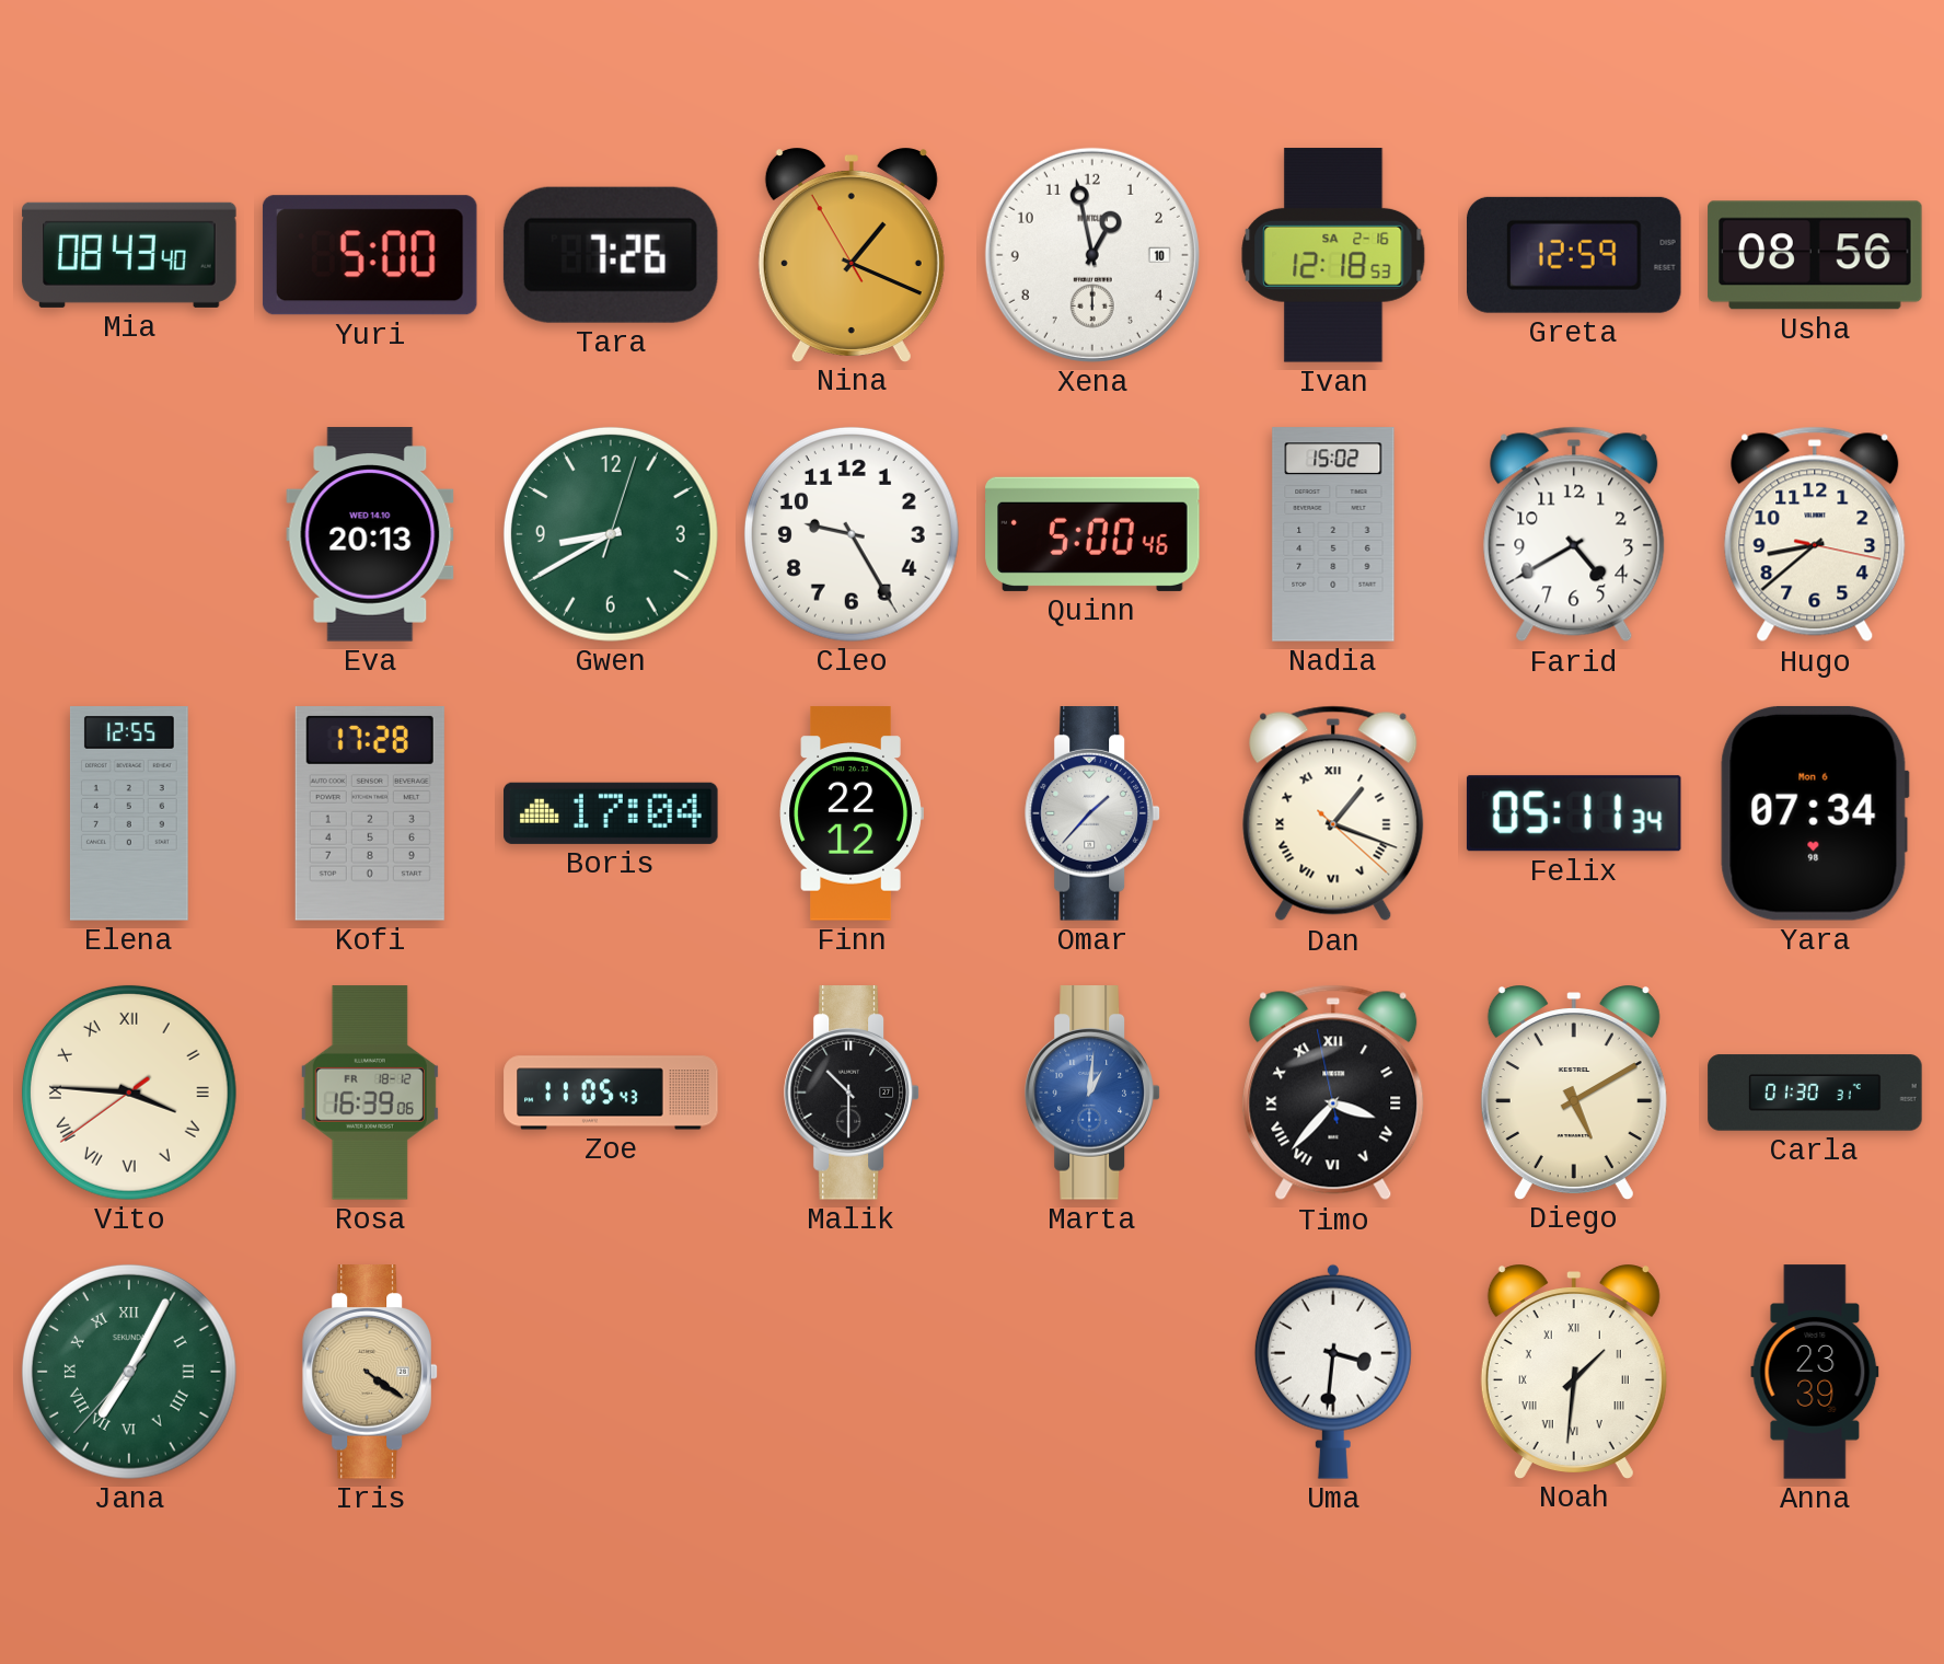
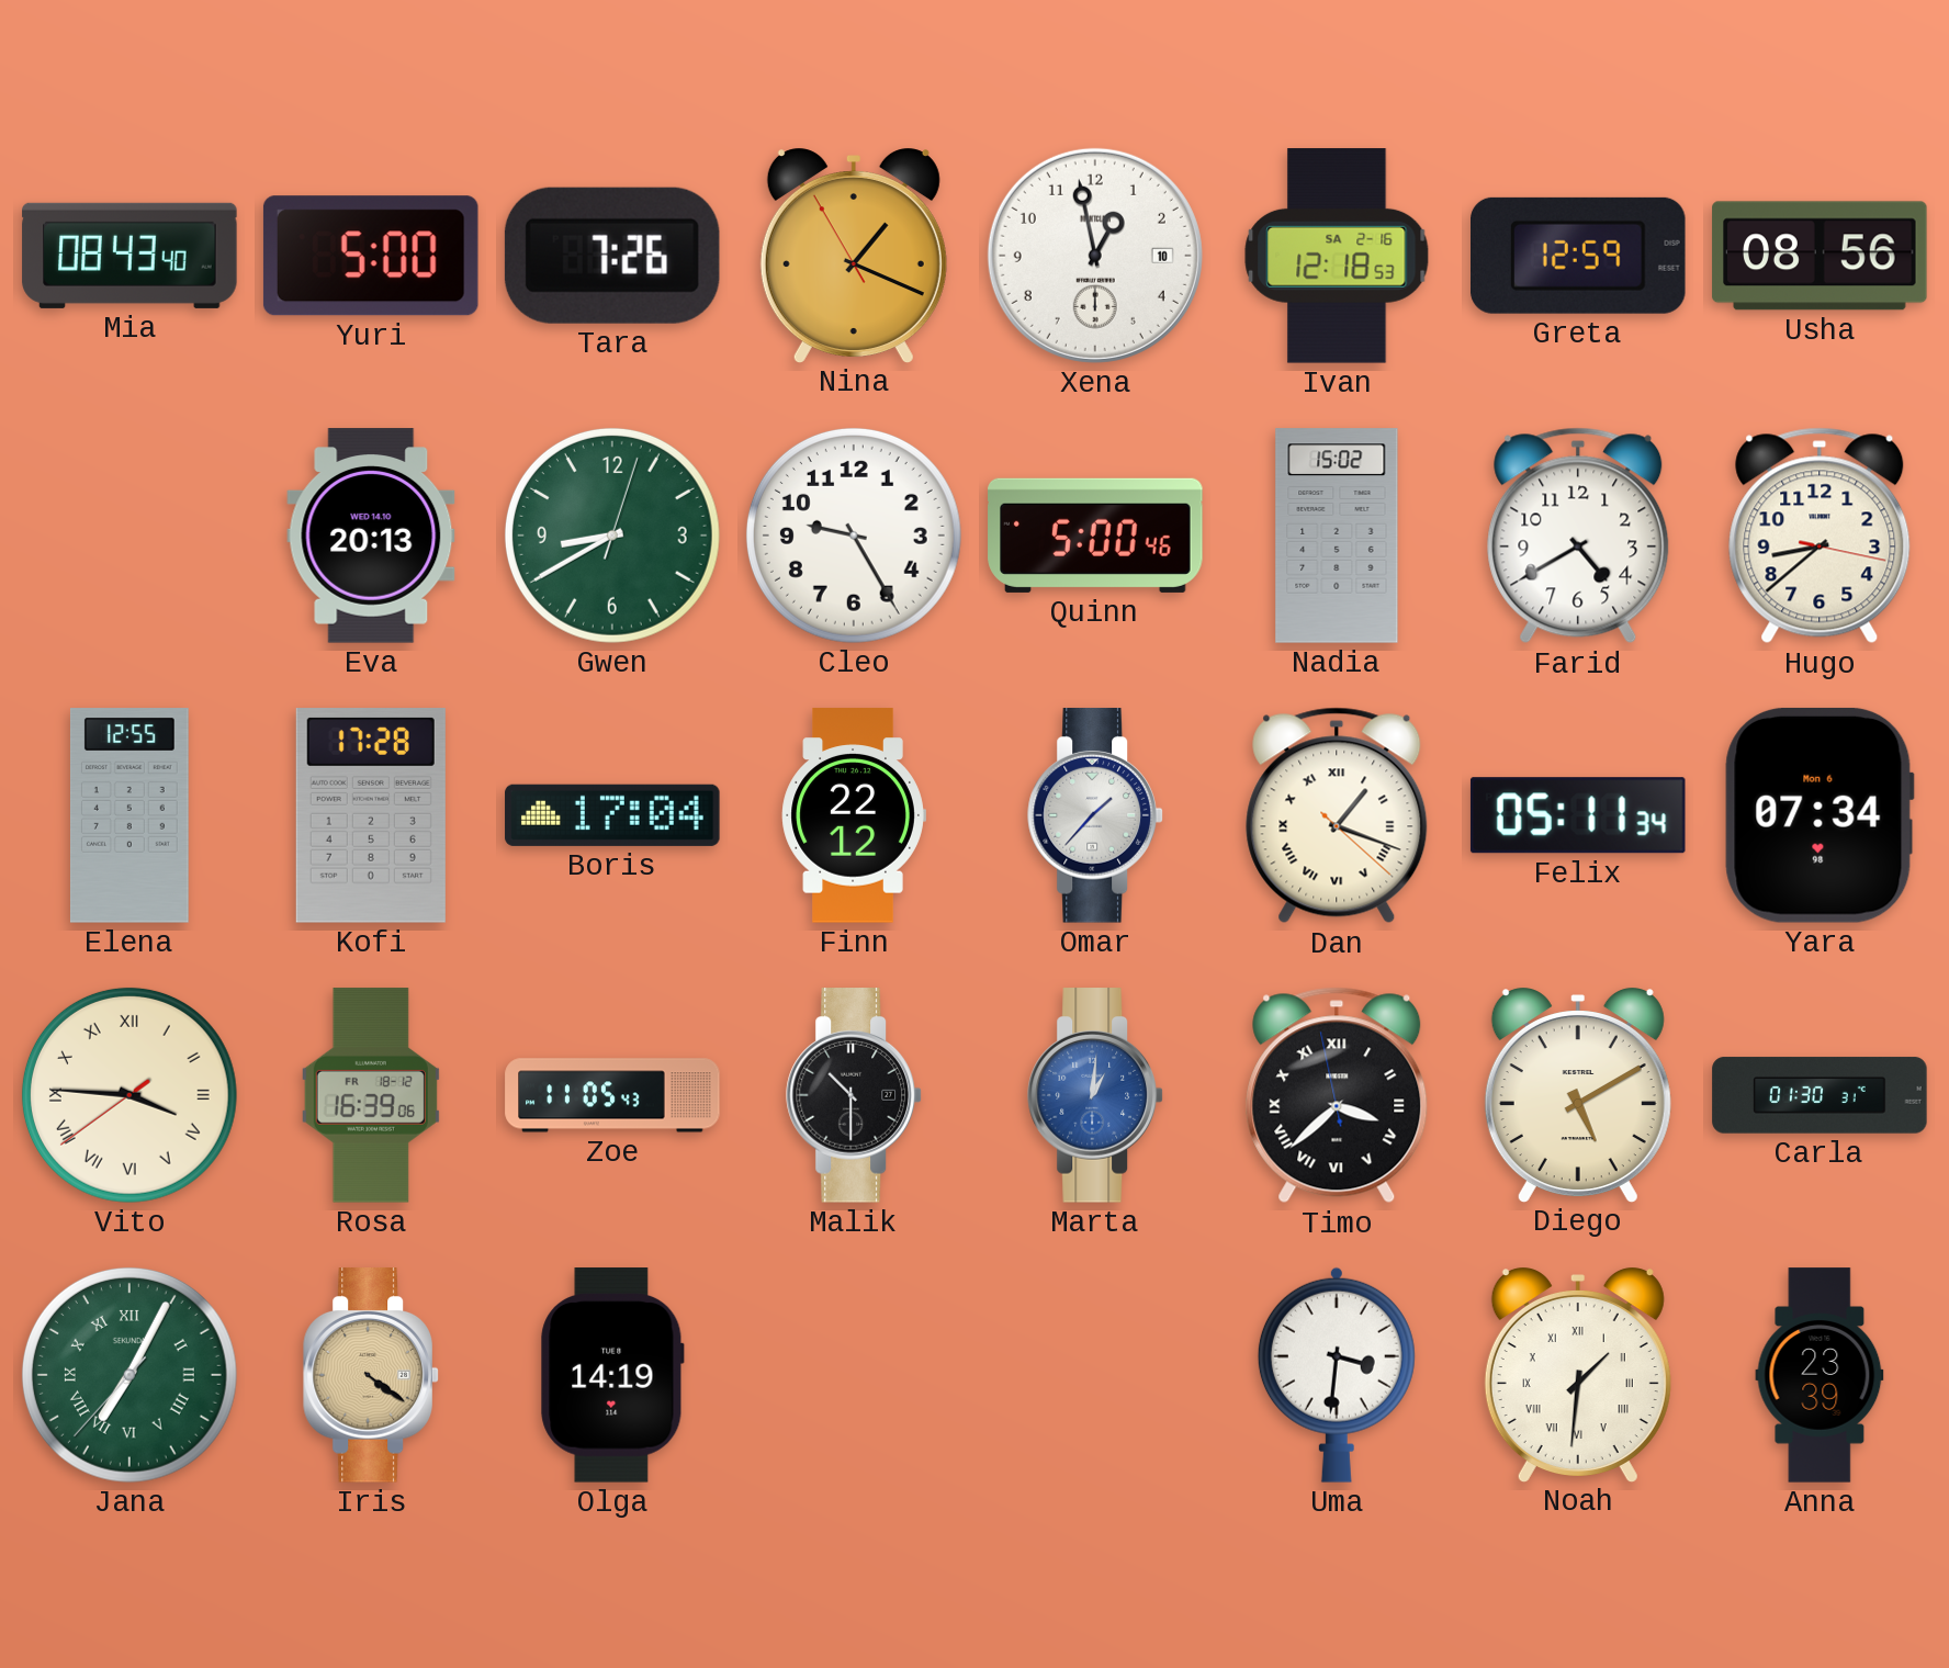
Timo: 3:36 -> 3:37
Olga: none -> 14:19
